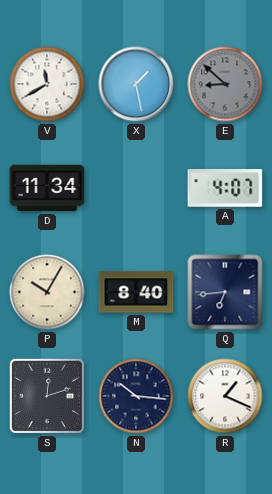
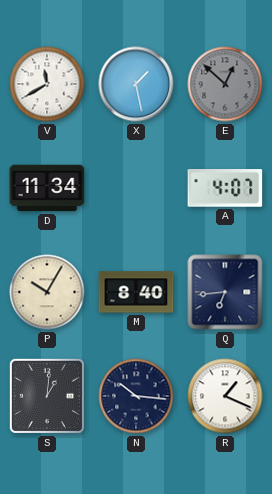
E: 8:52 -> 12:52
S: 12:12 -> 1:01
